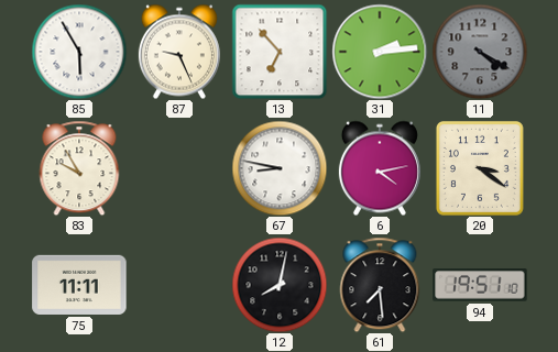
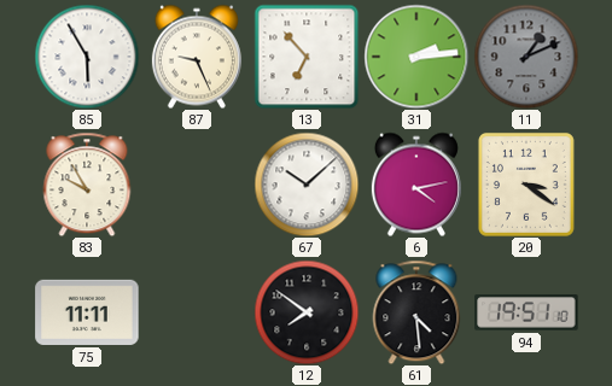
11: 4:20 -> 1:11
67: 8:47 -> 10:08
12: 8:02 -> 7:51
61: 7:29 -> 4:29
